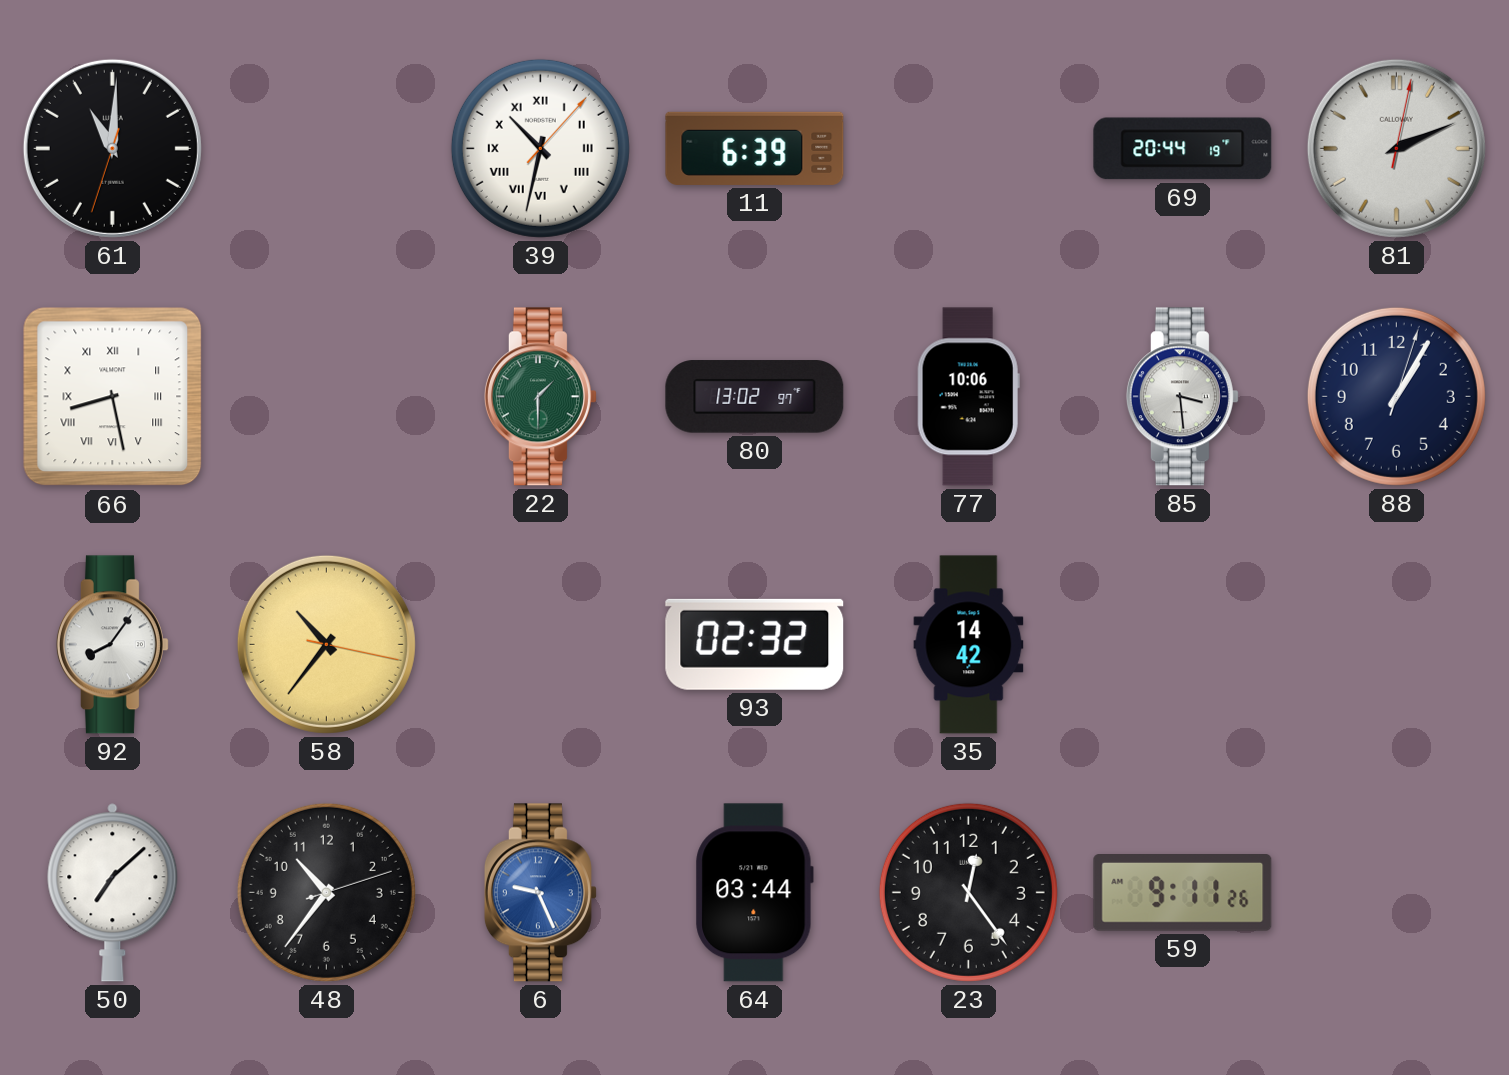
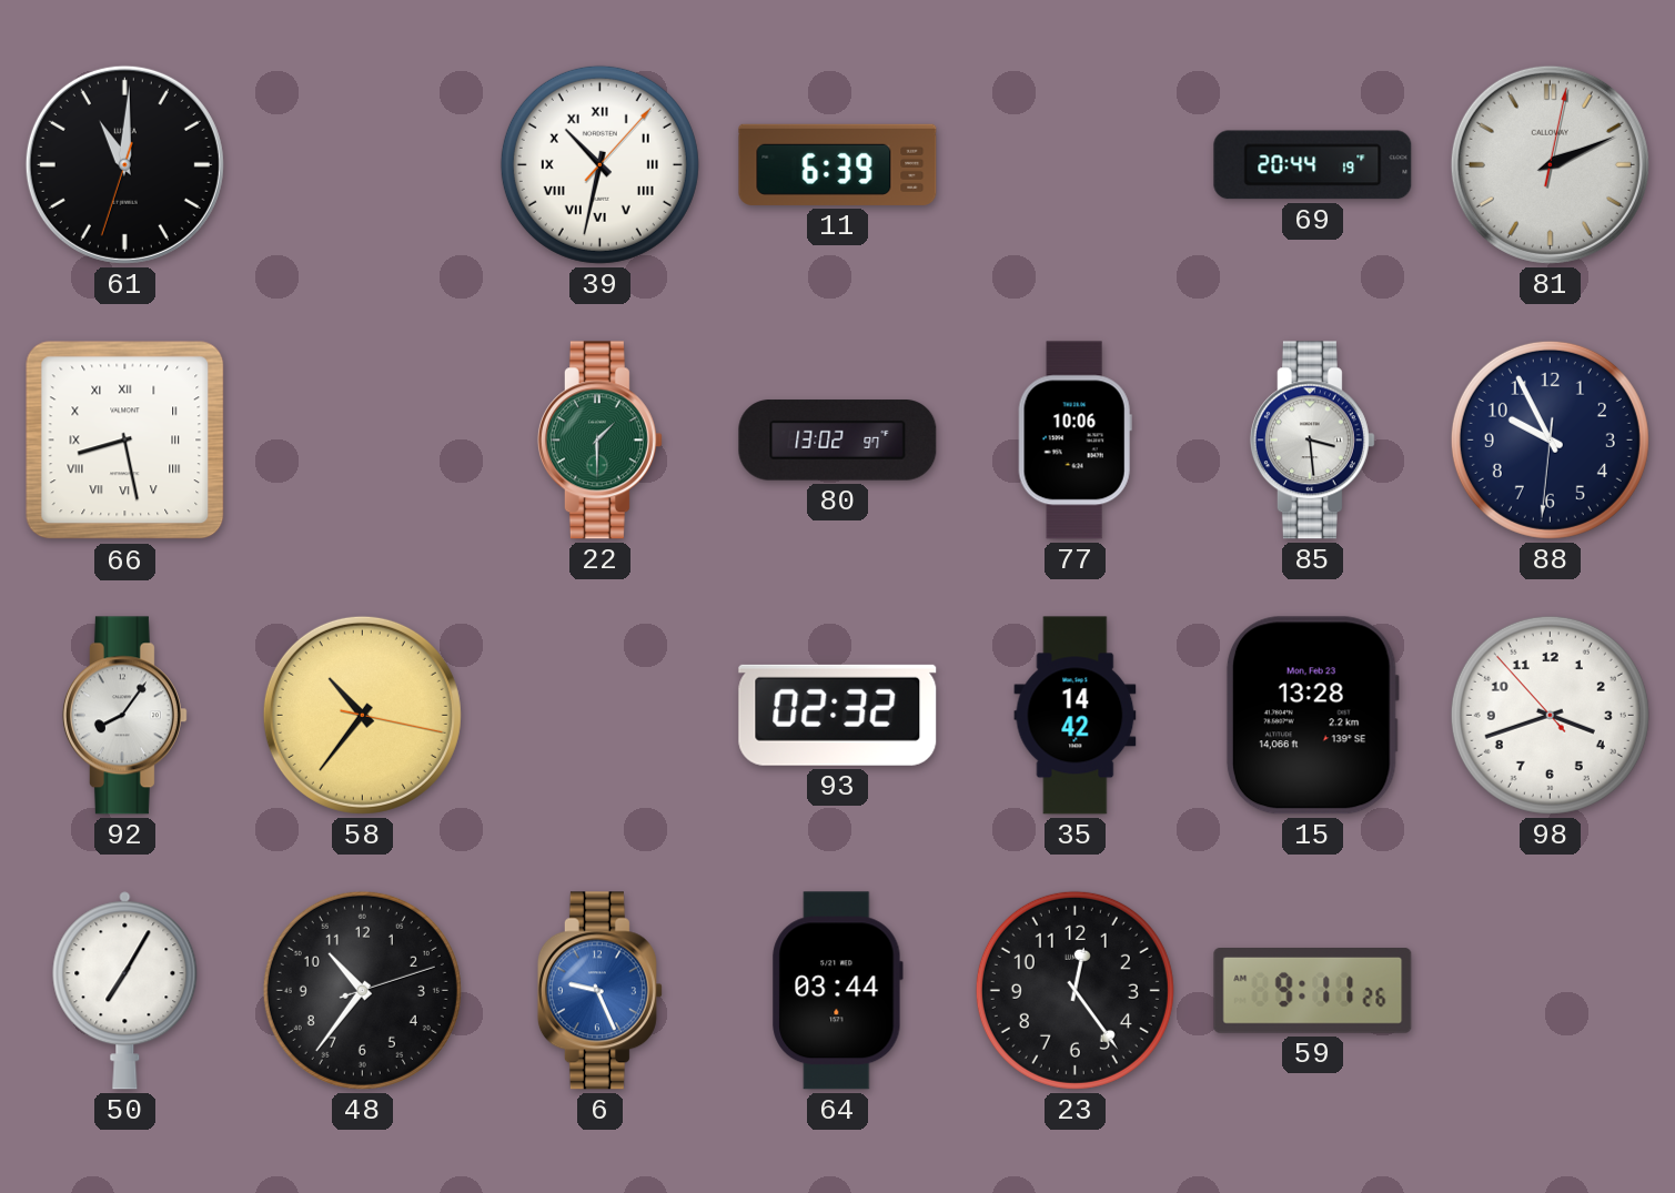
88: 1:05 -> 9:55
15: none -> 13:28
98: none -> 3:41
50: 7:08 -> 7:05
